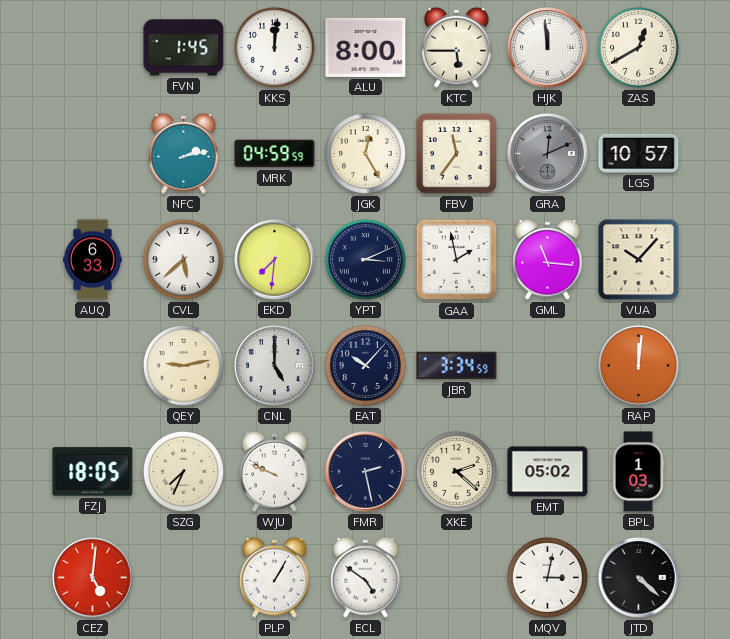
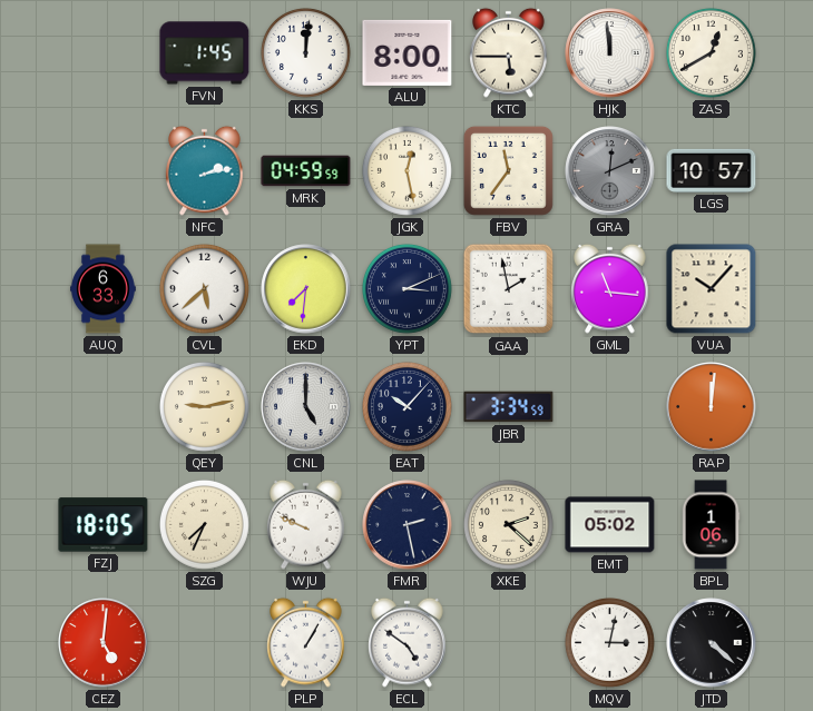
JGK: 12:25 -> 12:28
BPL: 1:03 -> 1:06
